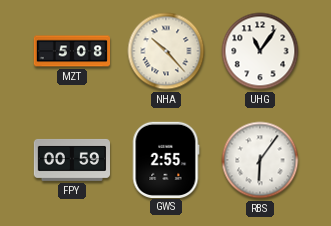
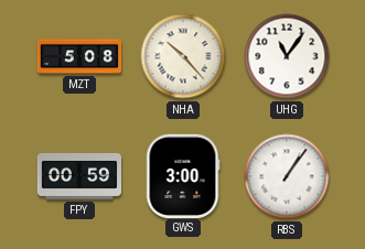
GWS: 2:55 -> 3:00
RBS: 6:06 -> 1:06
